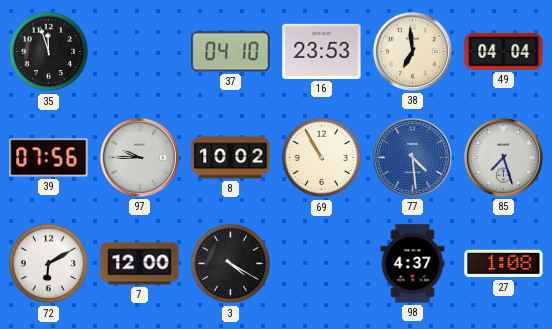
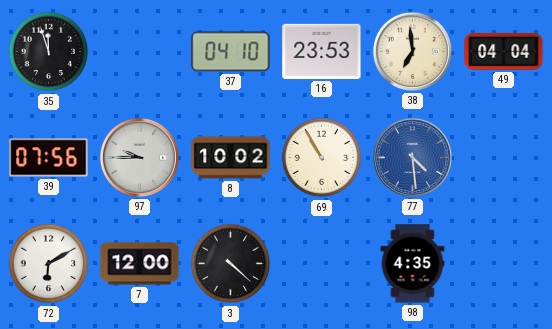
85: 7:27 -> none
3: 4:20 -> 4:22
98: 4:37 -> 4:35
27: 1:08 -> none
